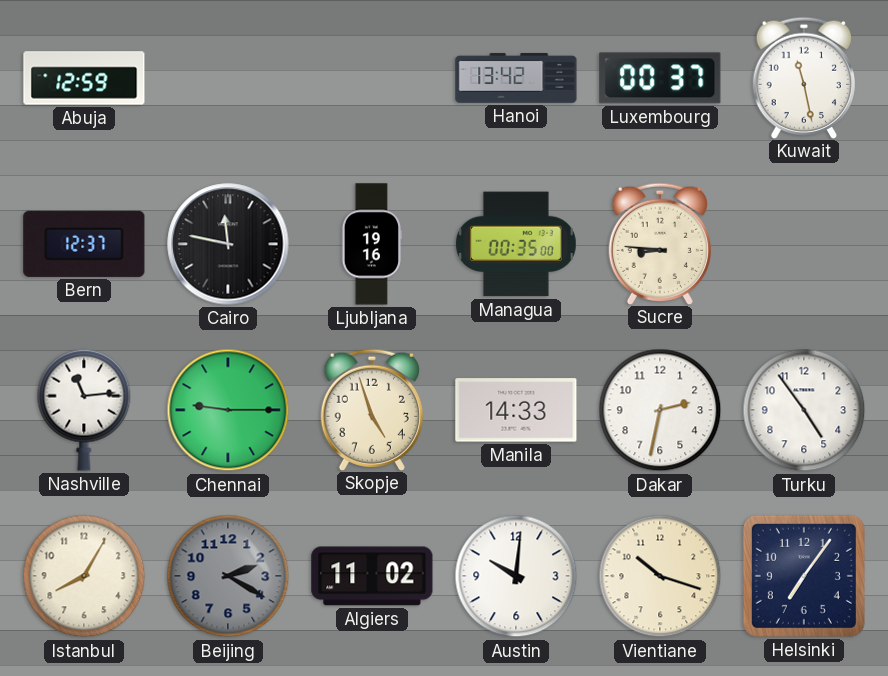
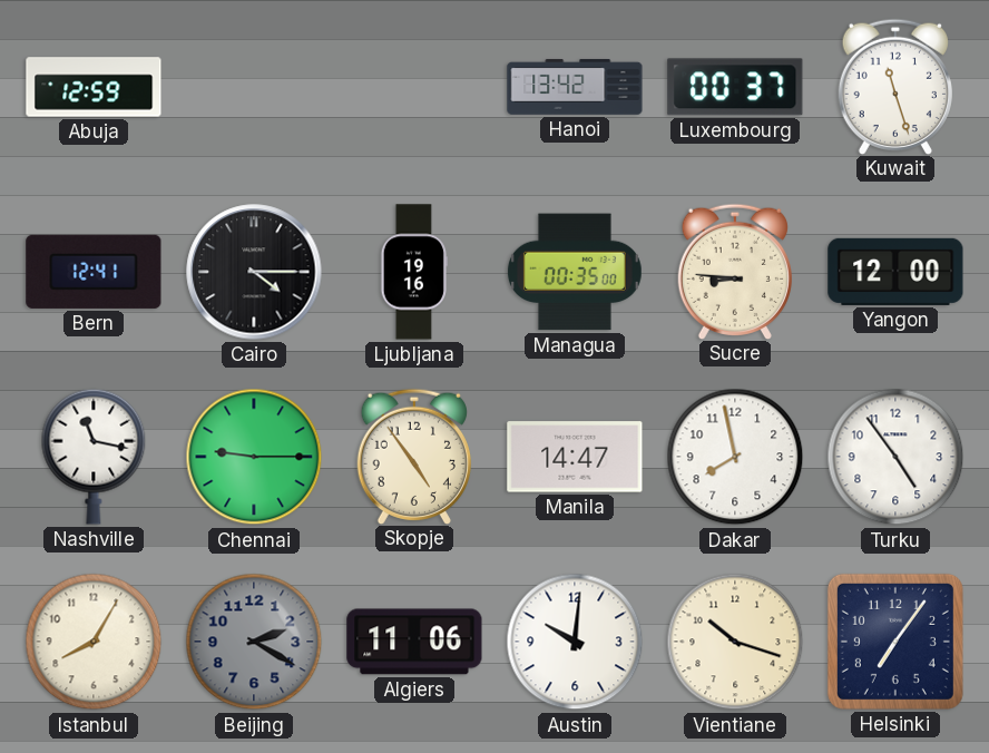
Kuwait: 11:28 -> 11:27
Bern: 12:37 -> 12:41
Cairo: 11:47 -> 4:15
Yangon: none -> 12:00
Nashville: 11:14 -> 11:17
Skopje: 4:57 -> 4:54
Manila: 14:33 -> 14:47
Dakar: 2:32 -> 7:58
Algiers: 11:02 -> 11:06
